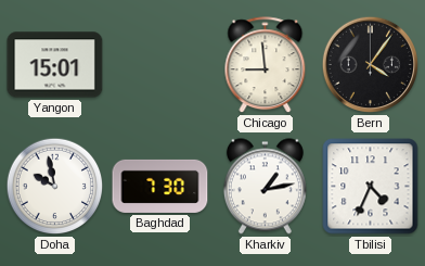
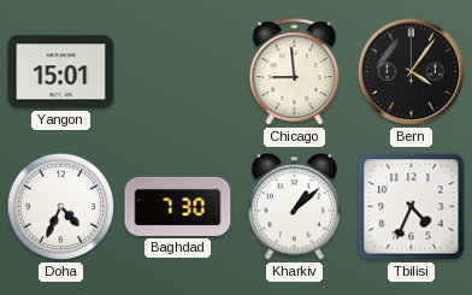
Doha: 9:58 -> 4:34
Kharkiv: 1:13 -> 1:08
